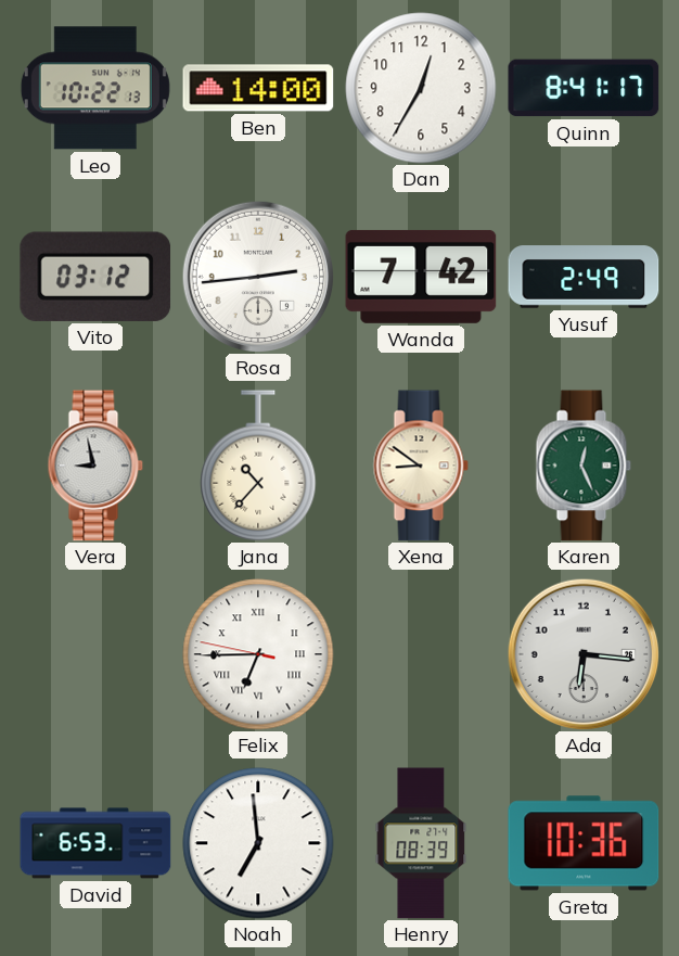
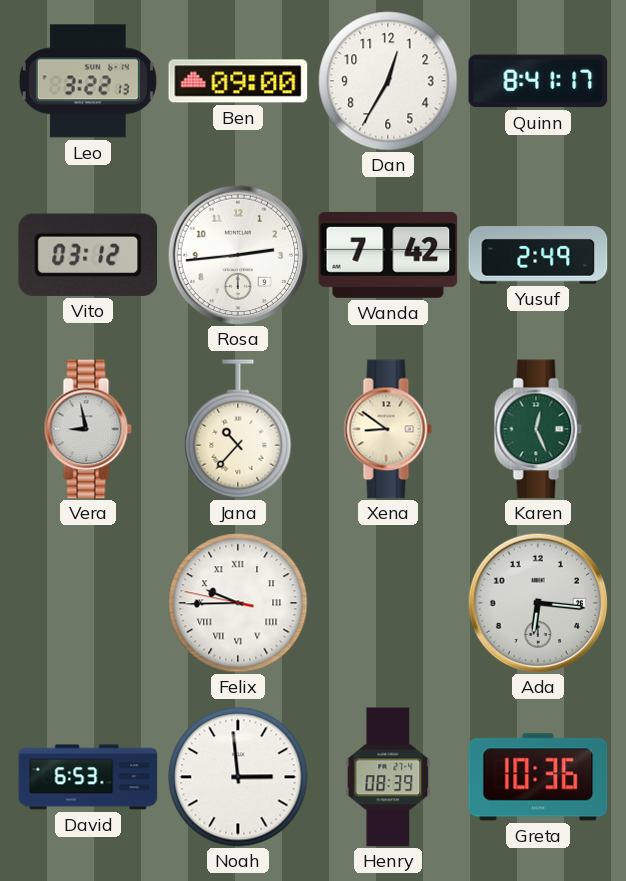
Leo: 10:22 -> 3:22
Ben: 14:00 -> 09:00
Felix: 6:44 -> 9:44
Noah: 6:59 -> 2:59
